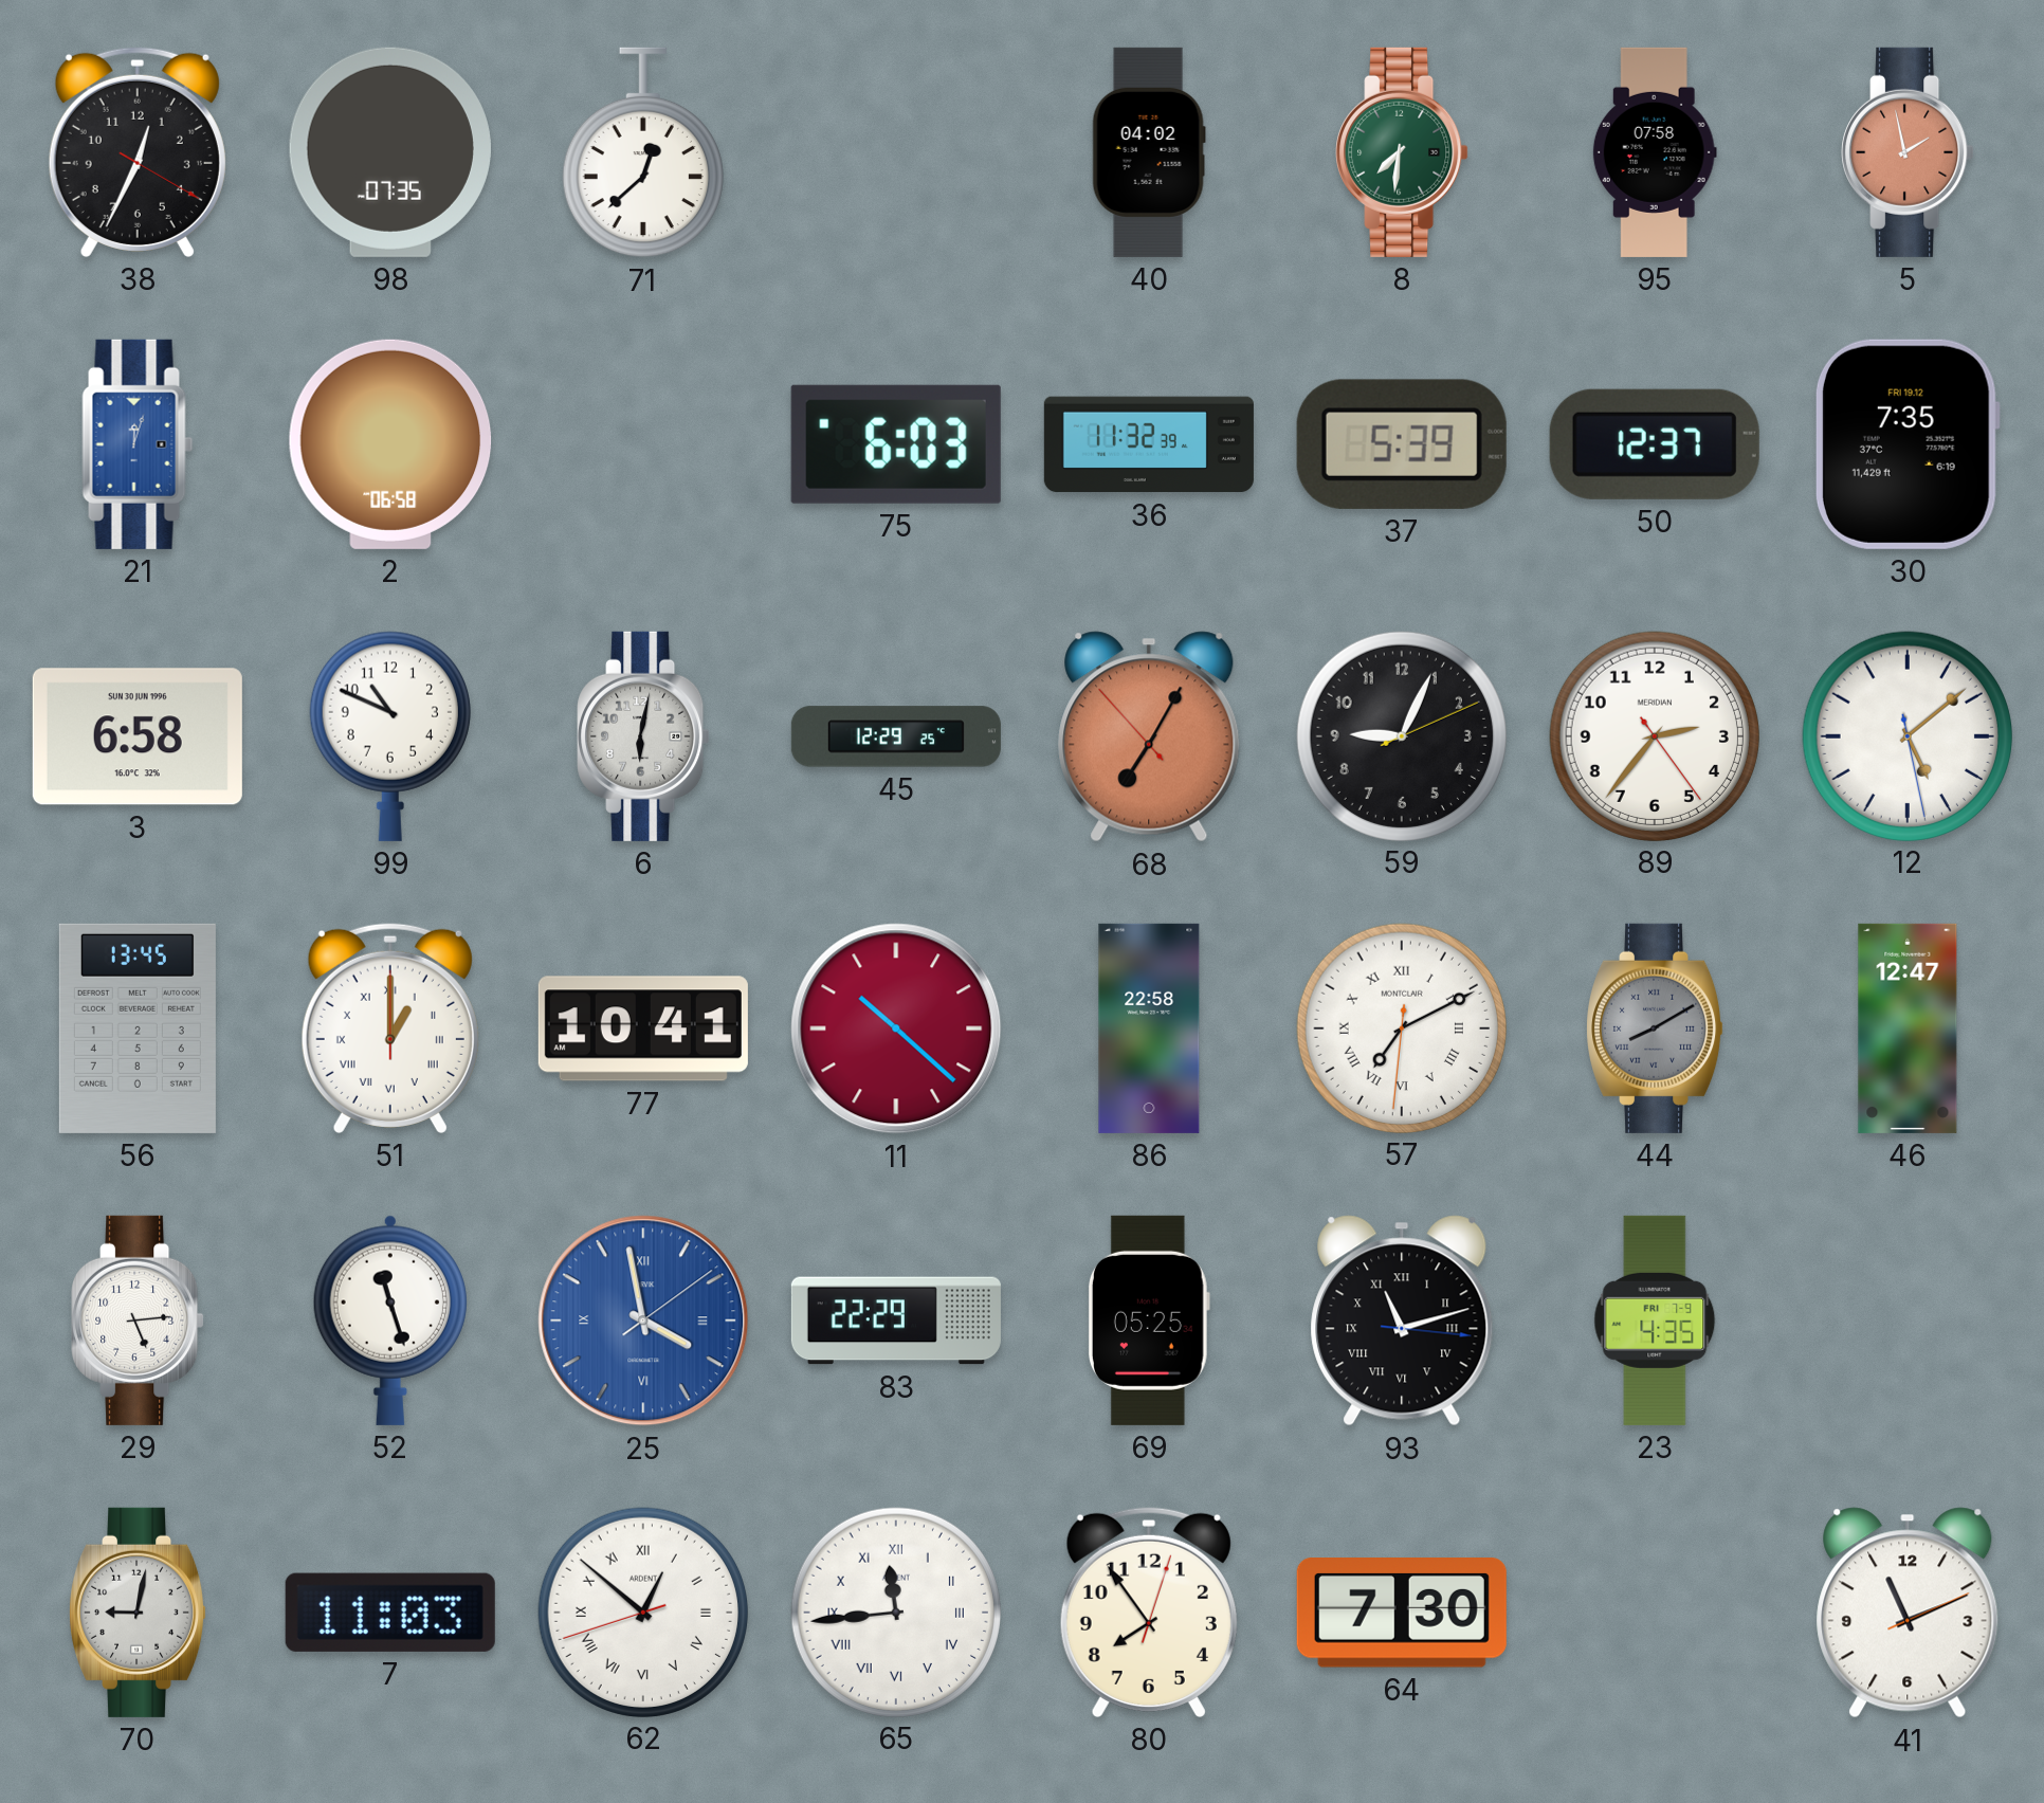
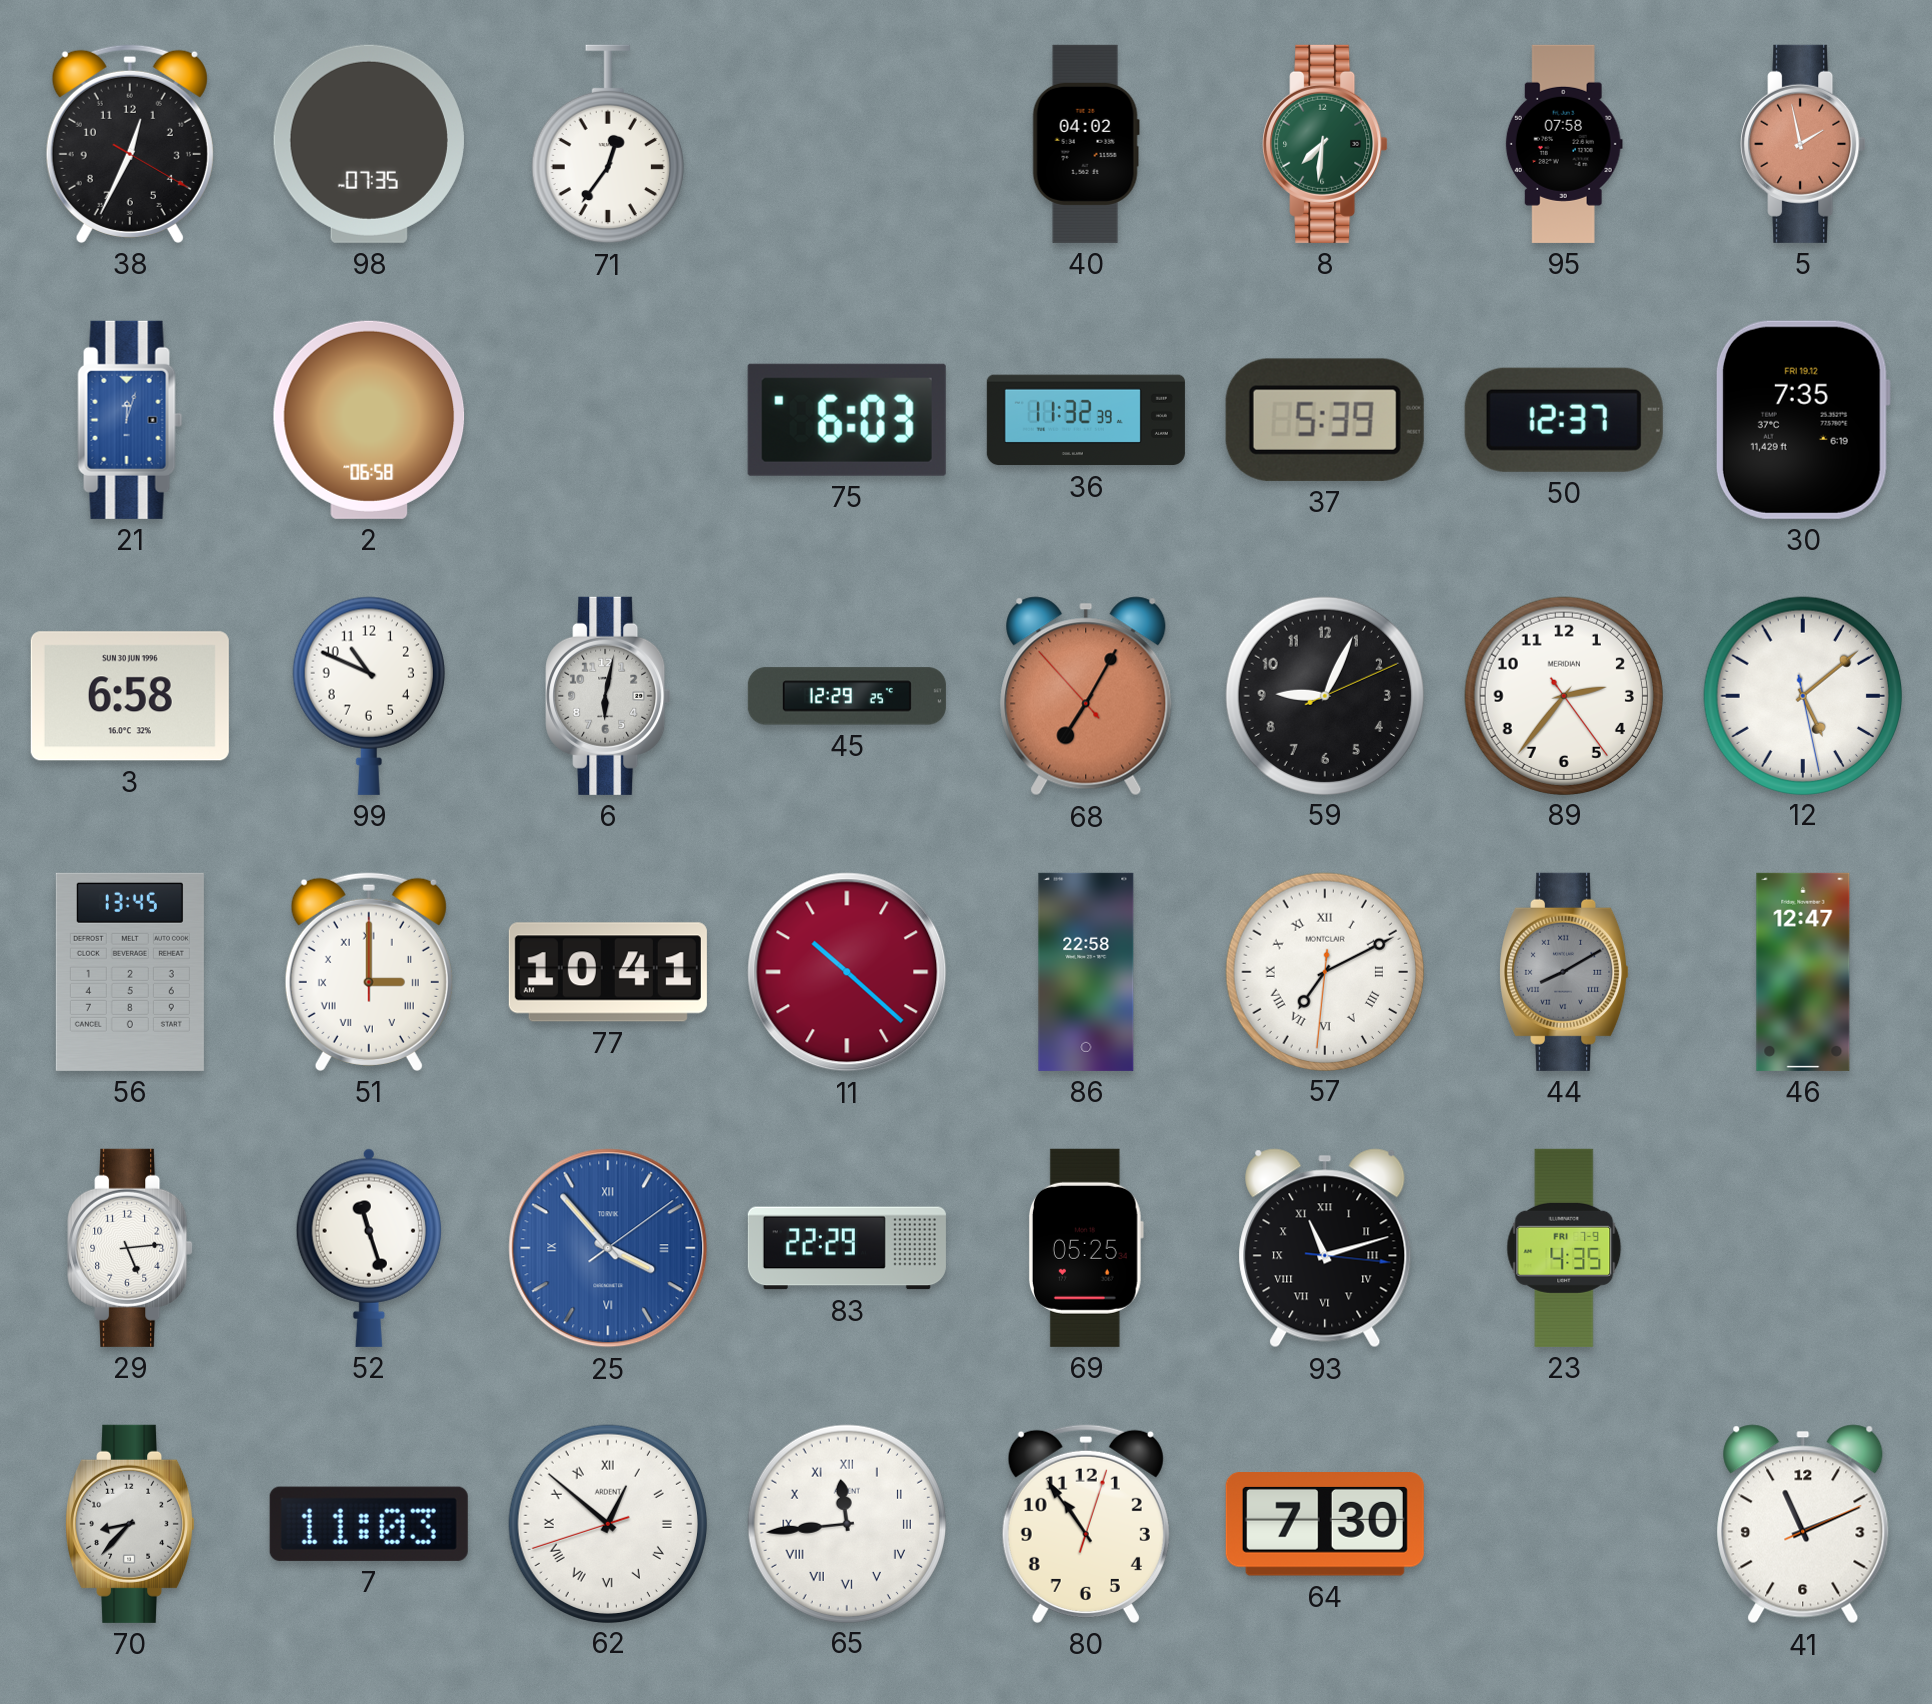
71: 12:38 -> 12:36
51: 1:00 -> 3:00
25: 3:58 -> 3:53
70: 9:02 -> 8:37
80: 7:54 -> 10:54
